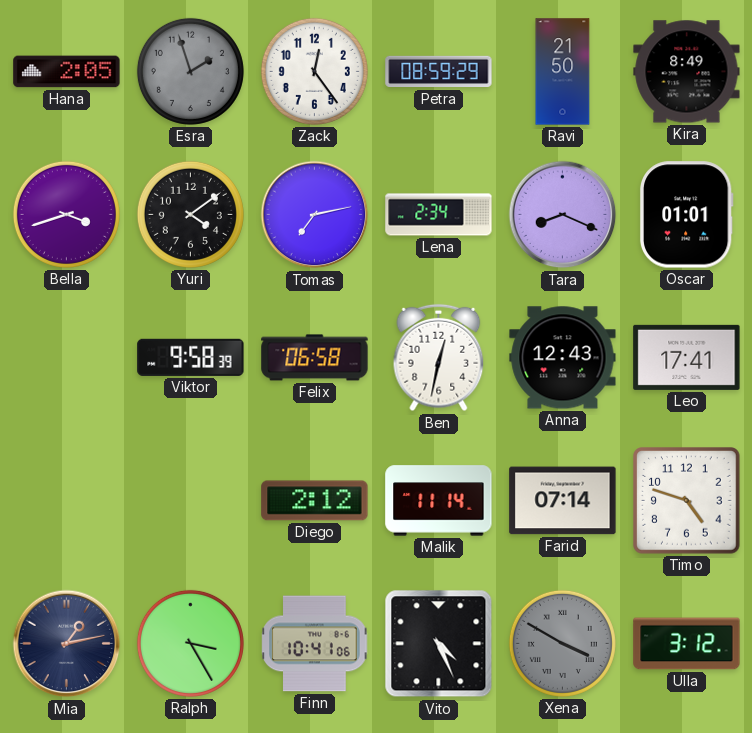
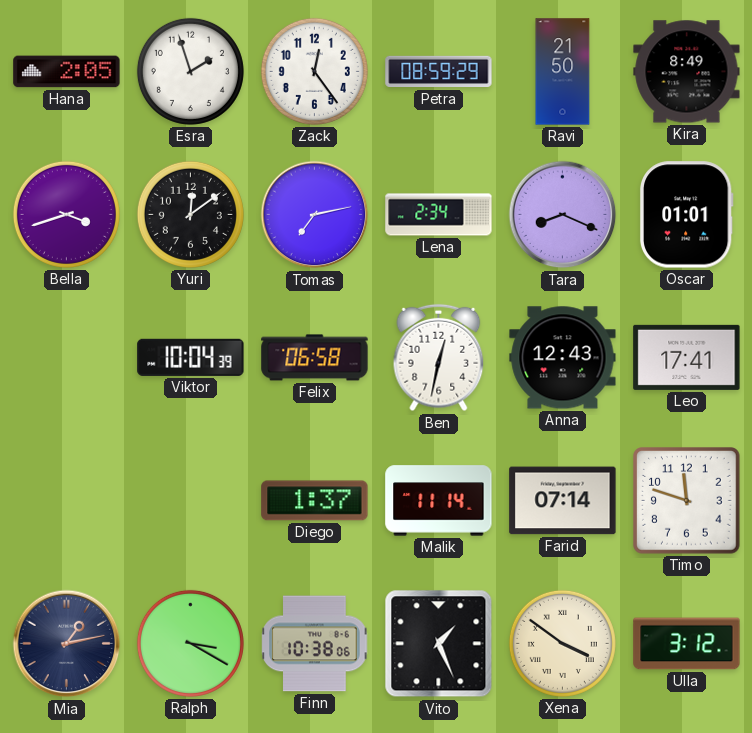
Esra dial: grey -> white
Yuri: 4:09 -> 12:09
Viktor: 9:58 -> 10:04
Diego: 2:12 -> 1:37
Timo: 4:48 -> 11:48
Ralph: 3:25 -> 3:20
Finn: 10:41 -> 10:38
Vito: 4:26 -> 1:26
Xena: 3:50 -> 3:51
Xena dial: grey -> cream
